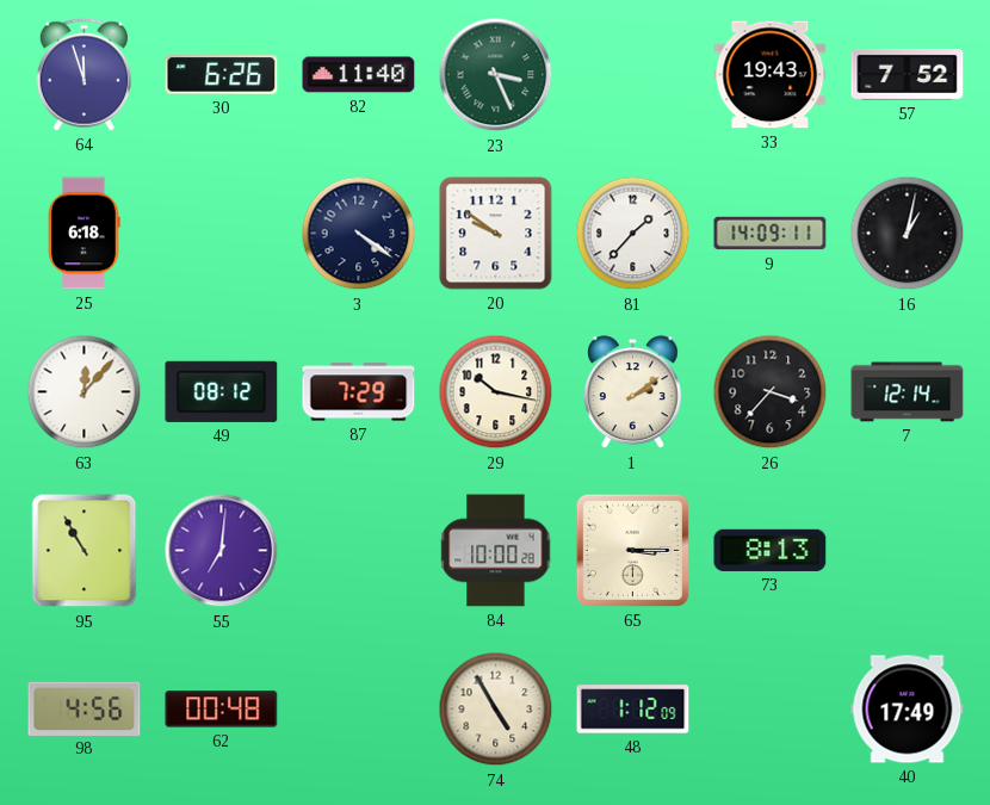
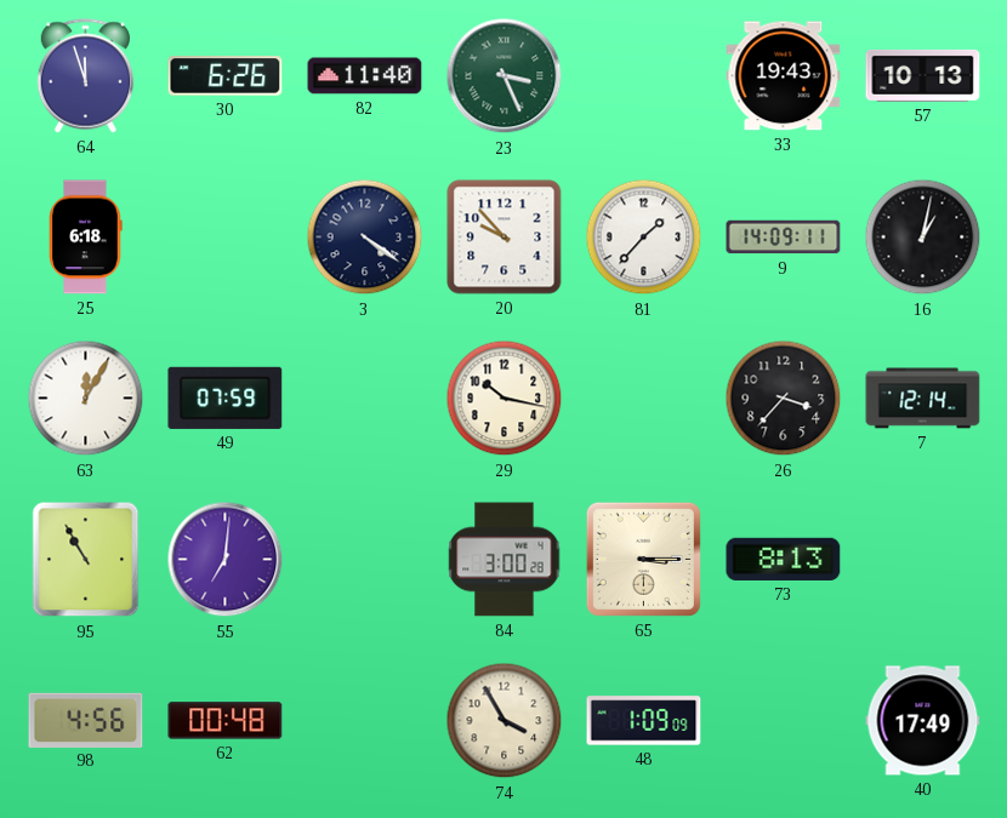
57: 7:52 -> 10:13
20: 9:51 -> 9:53
63: 12:07 -> 12:05
49: 08:12 -> 07:59
87: 7:29 -> none
1: 2:09 -> none
84: 10:00 -> 3:00
74: 4:55 -> 3:55
48: 1:12 -> 1:09
